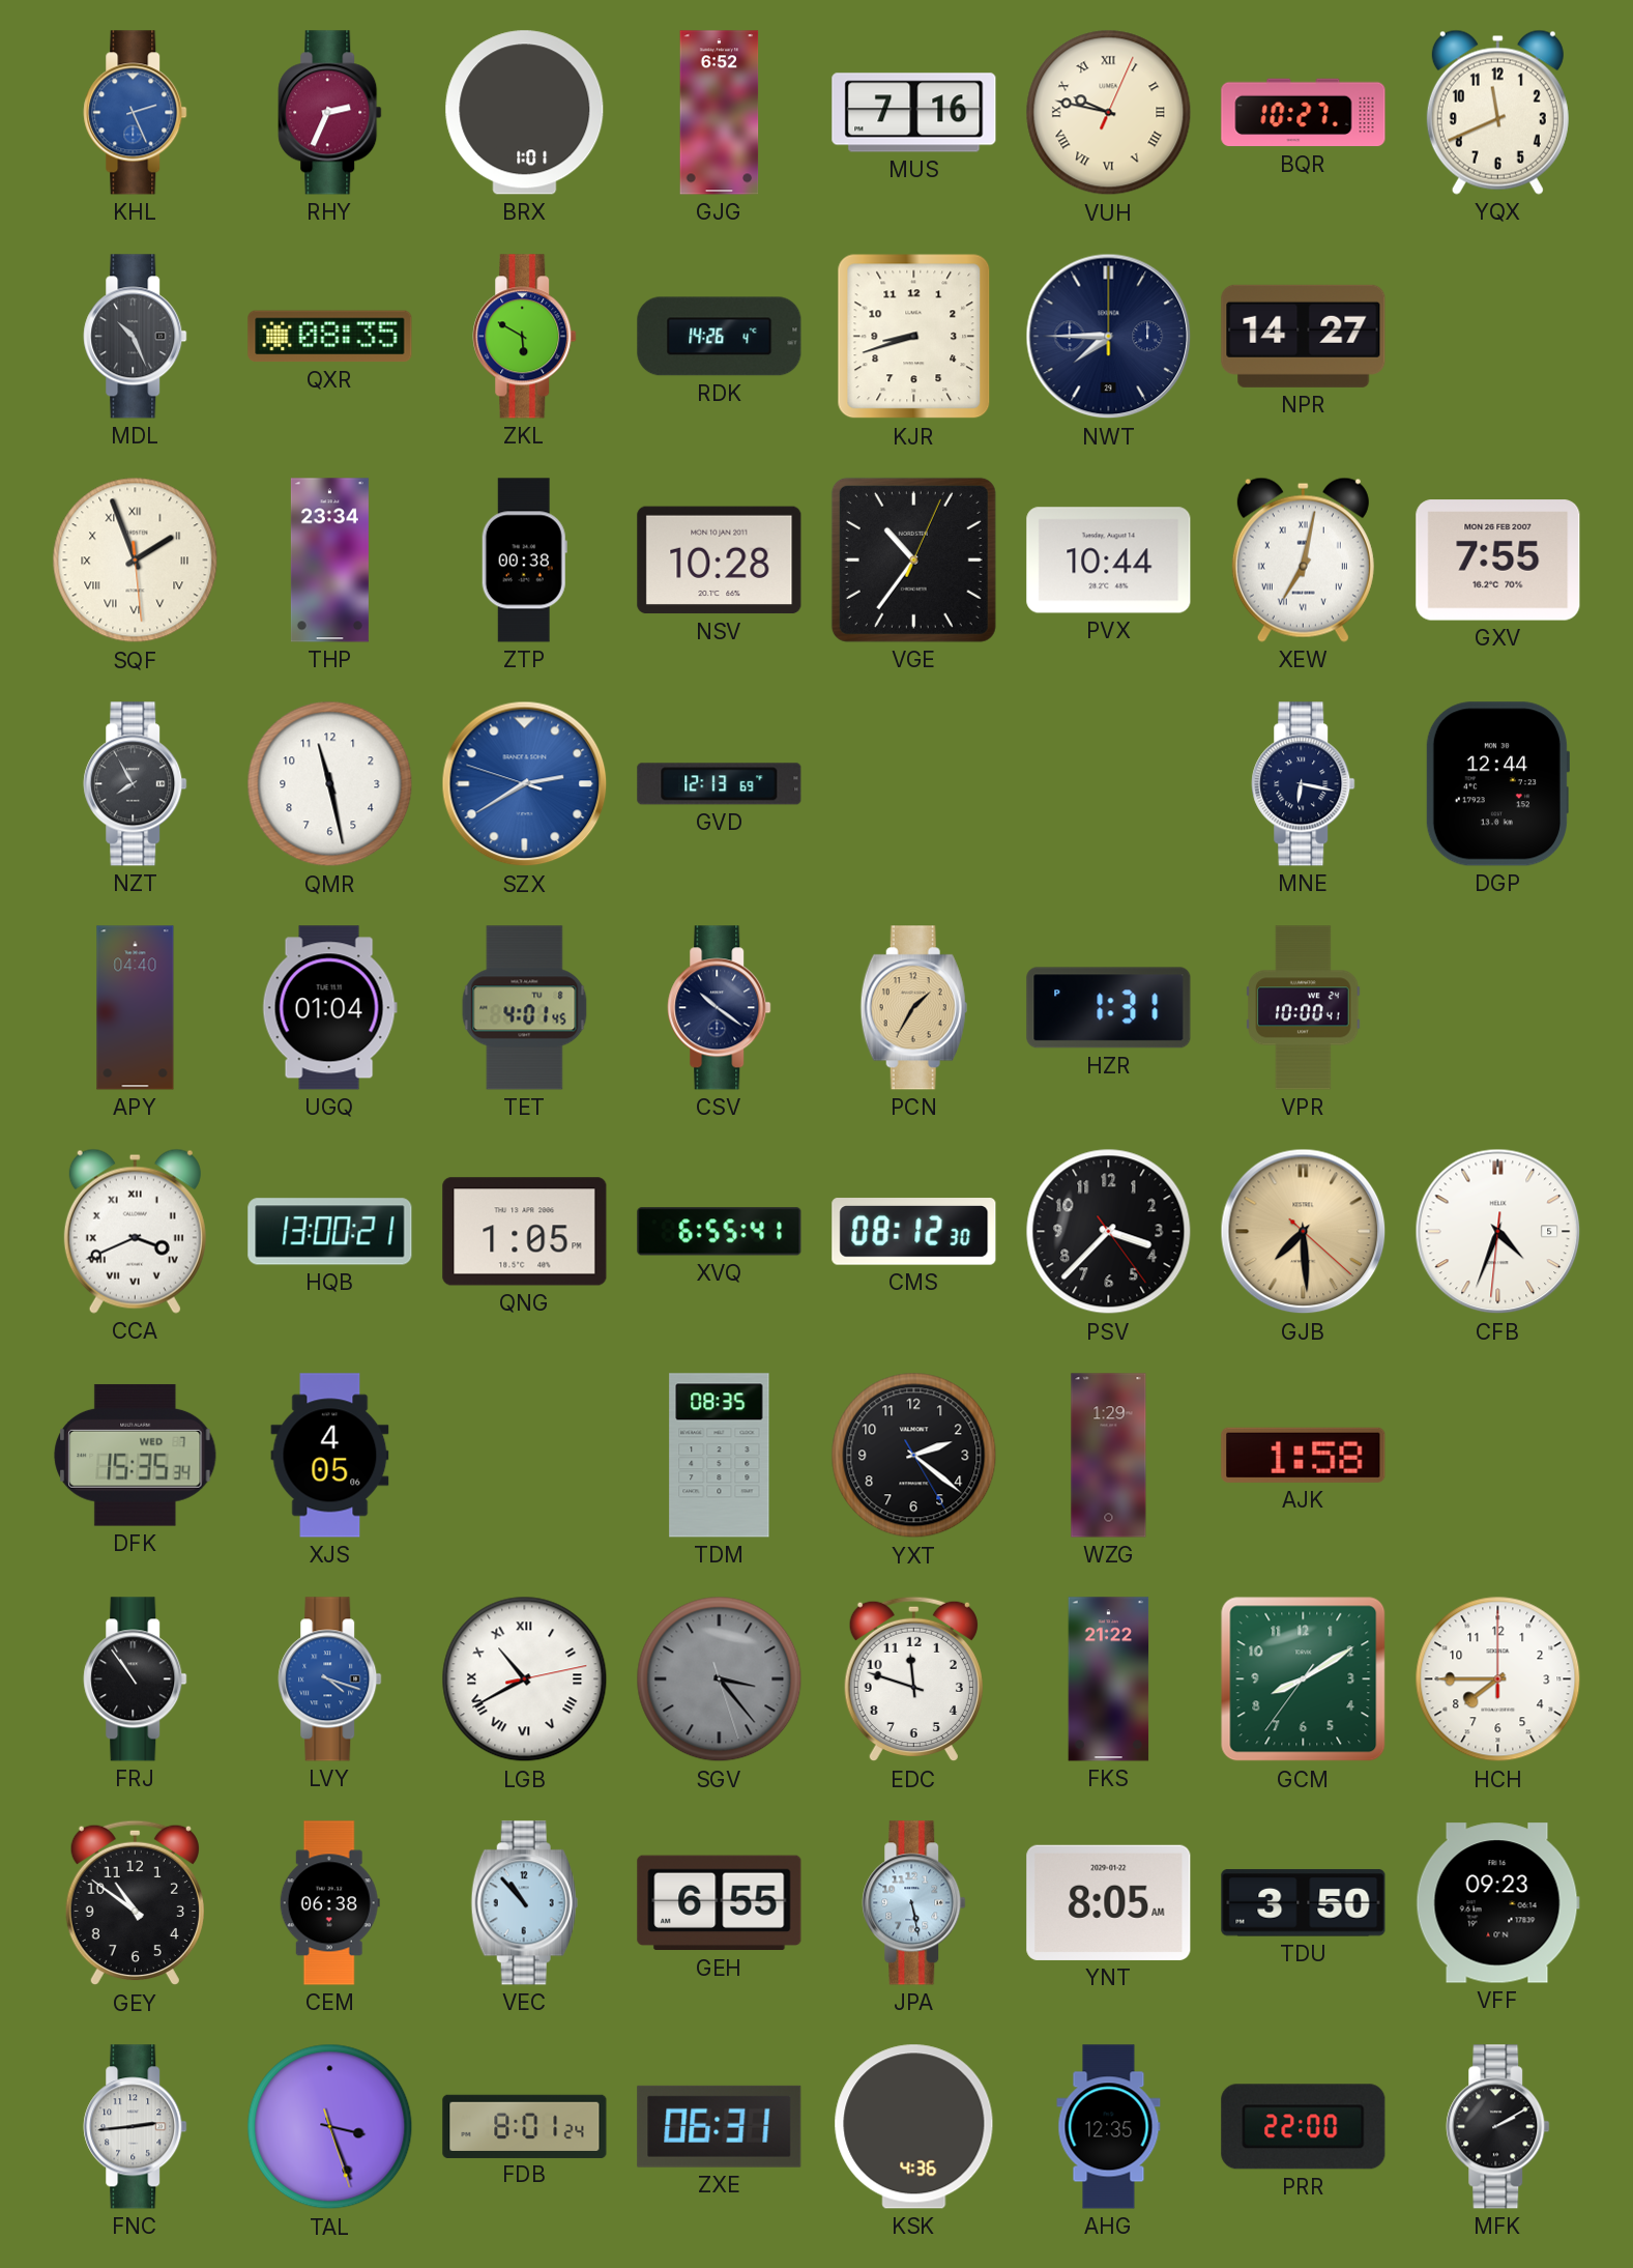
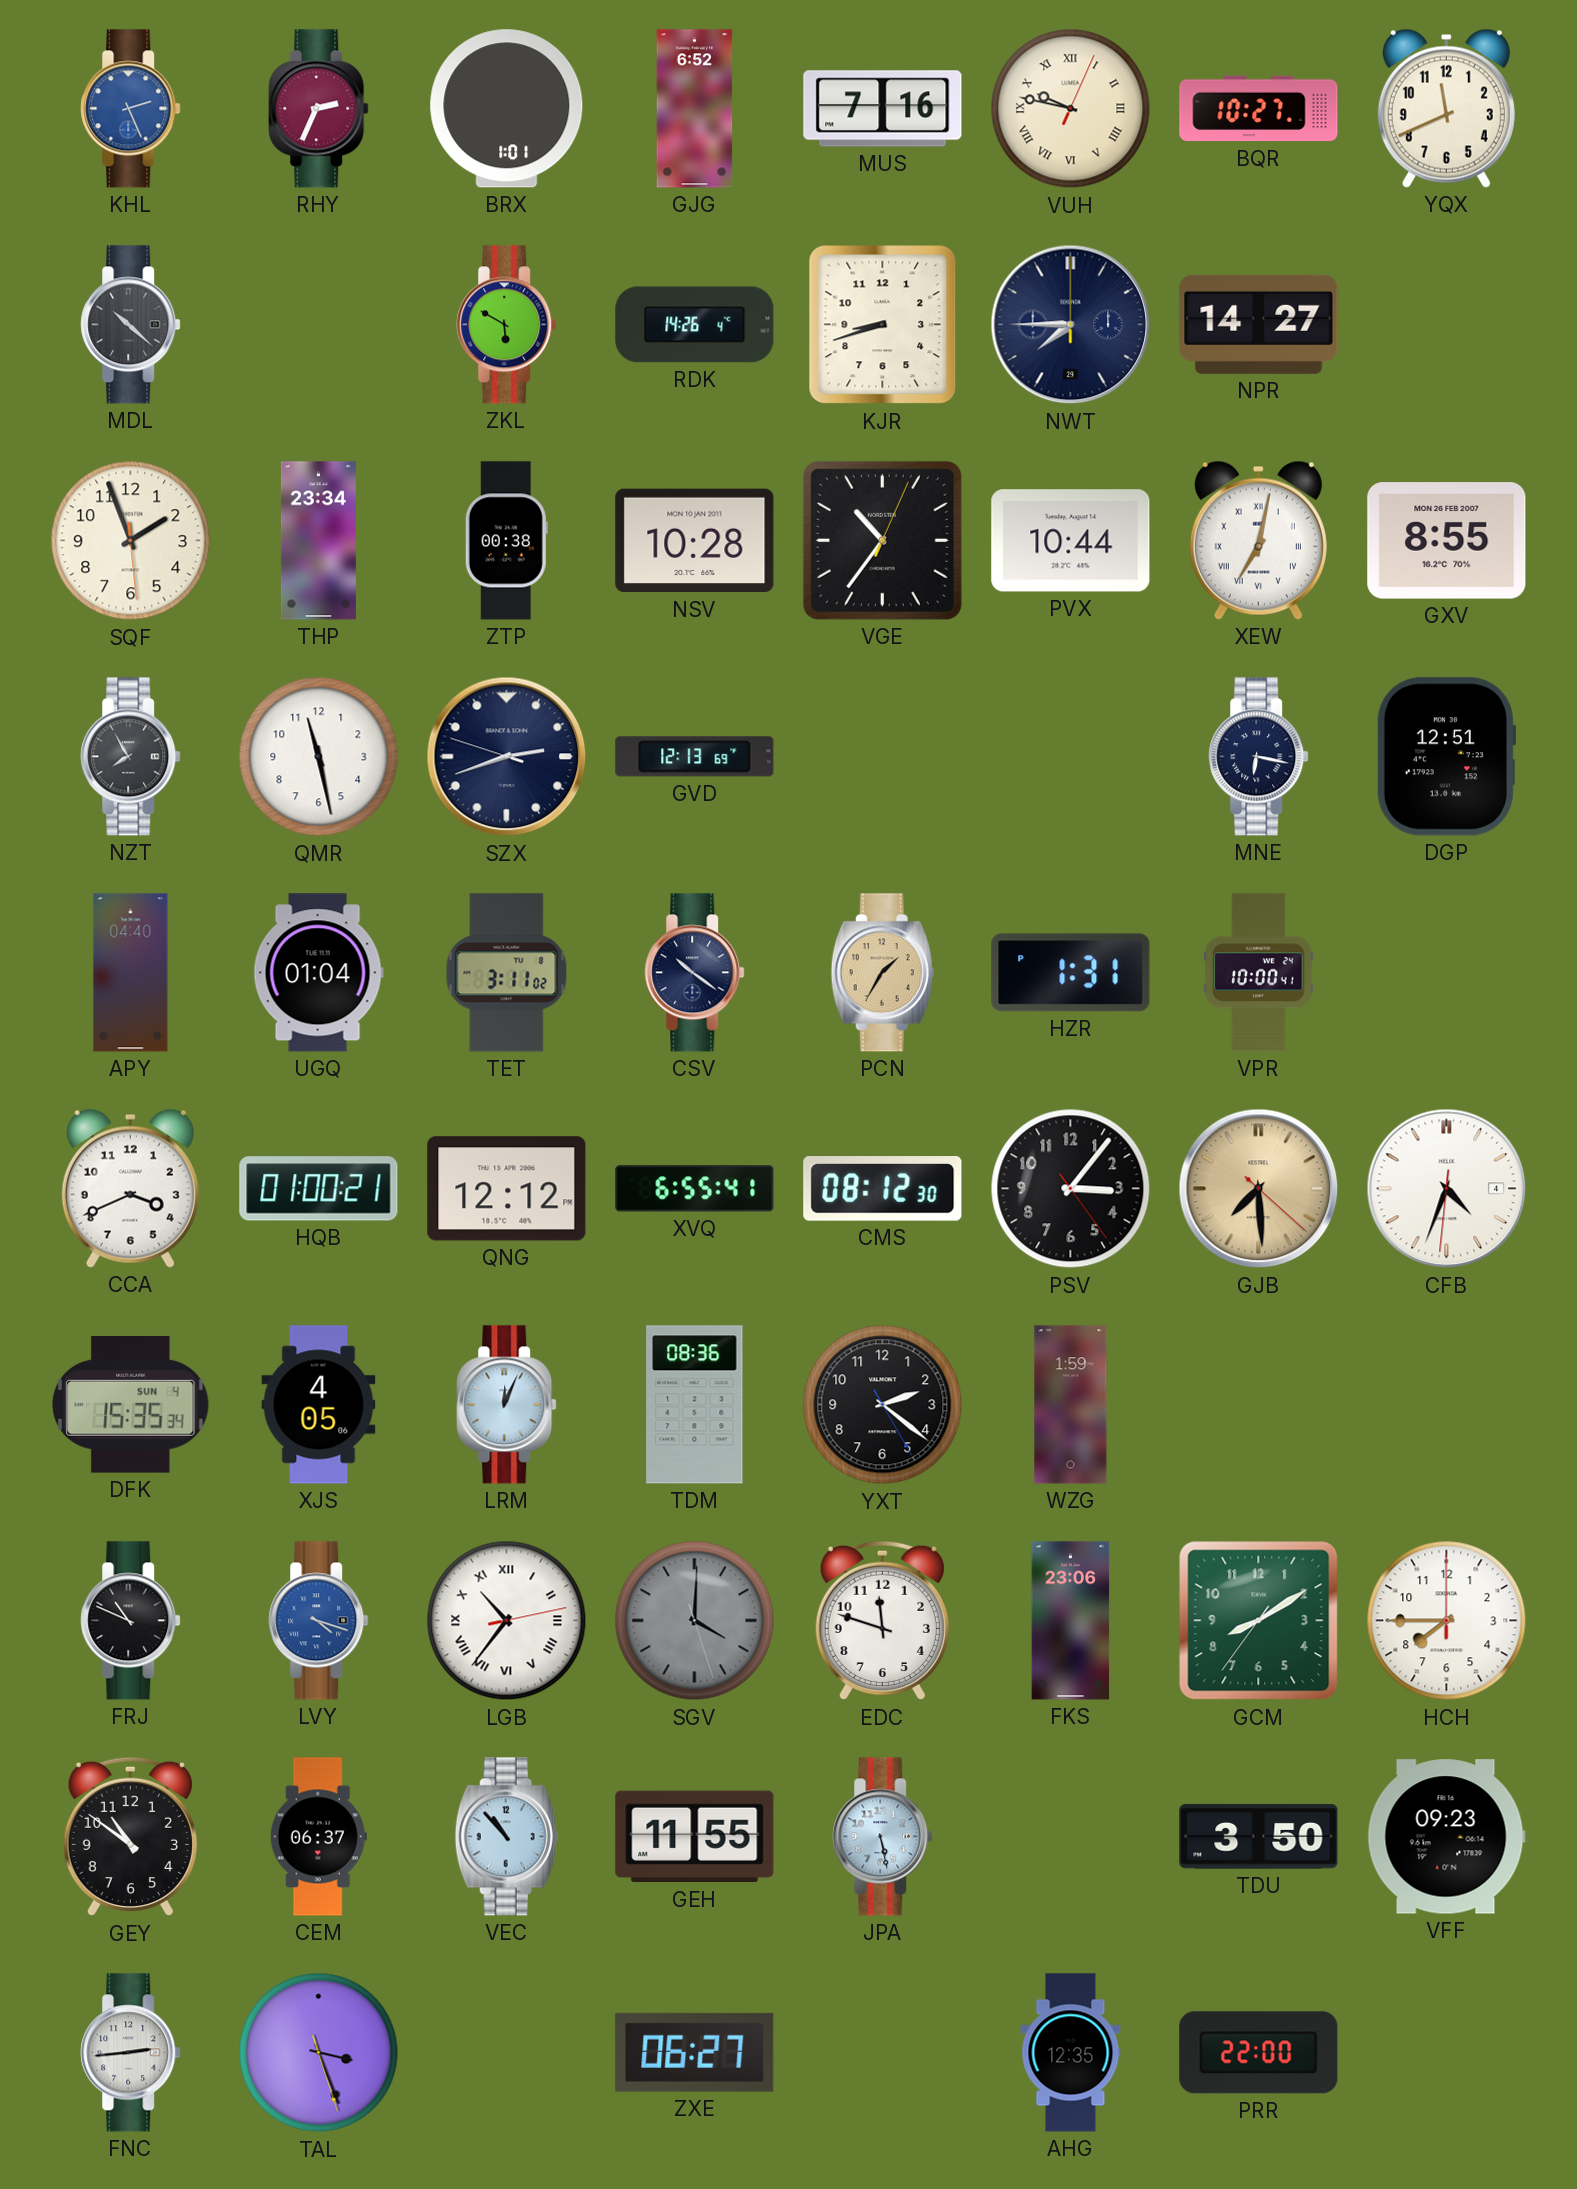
MDL: 10:26 -> 10:22
QXR: 08:35 -> none
SQF numerals: Roman -> Arabic
GXV: 7:55 -> 8:55
SZX: 2:39 -> 2:41
SZX dial: blue -> navy
DGP: 12:44 -> 12:51
TET: 4:01 -> 3:11
CCA numerals: Roman -> Arabic
HQB: 13:00 -> 01:00
QNG: 1:05 -> 12:12
PSV: 3:37 -> 3:06
CFB date: 5 -> 4
DFK date: WED 7 -> SUN 4
LRM: none -> 12:04
TDM: 08:35 -> 08:36
WZG: 1:29 -> 1:59
AJK: 1:58 -> none
FRJ: 10:54 -> 10:49
LGB: 10:40 -> 10:36
SGV: 3:23 -> 4:00
FKS: 21:22 -> 23:06
CEM: 06:38 -> 06:37
GEH: 6:55 -> 11:55
YNT: 8:05 -> none
FDB: 8:01 -> none
ZXE: 06:31 -> 06:27
KSK: 4:36 -> none
MFK: 2:10 -> none
